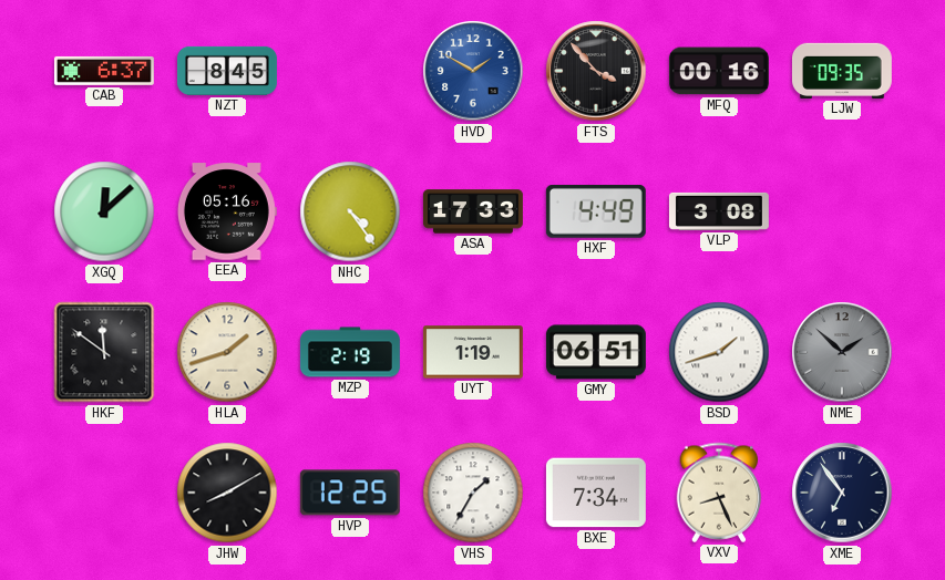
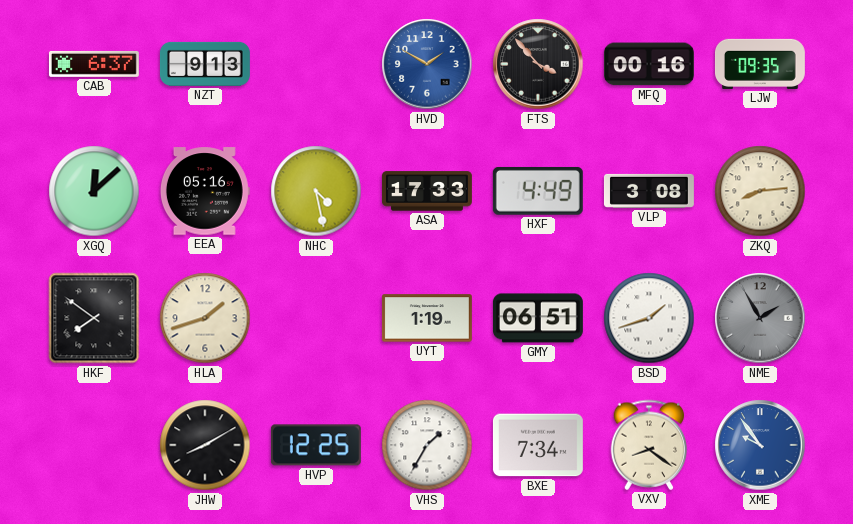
NZT: 8:45 -> 9:13
NHC: 4:24 -> 4:28
ZKQ: none -> 8:14
HKF: 11:51 -> 7:51
MZP: 2:19 -> none
NME: 1:52 -> 1:55
VXV: 8:26 -> 8:21
XME: 6:54 -> 9:54
XME dial: navy -> blue
